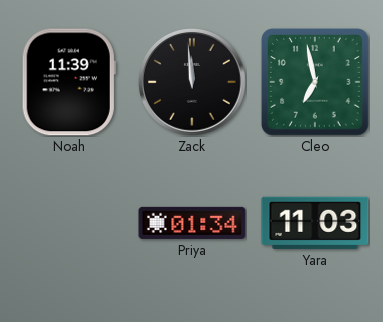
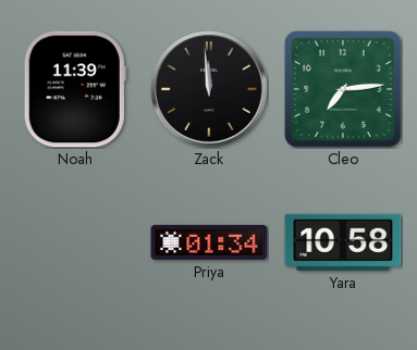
Cleo: 6:58 -> 7:14
Yara: 11:03 -> 10:58
